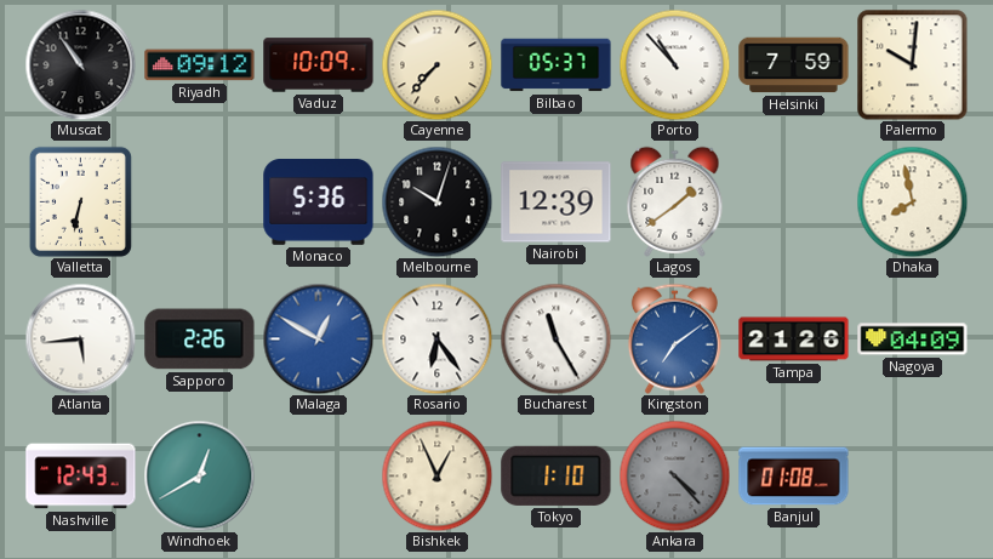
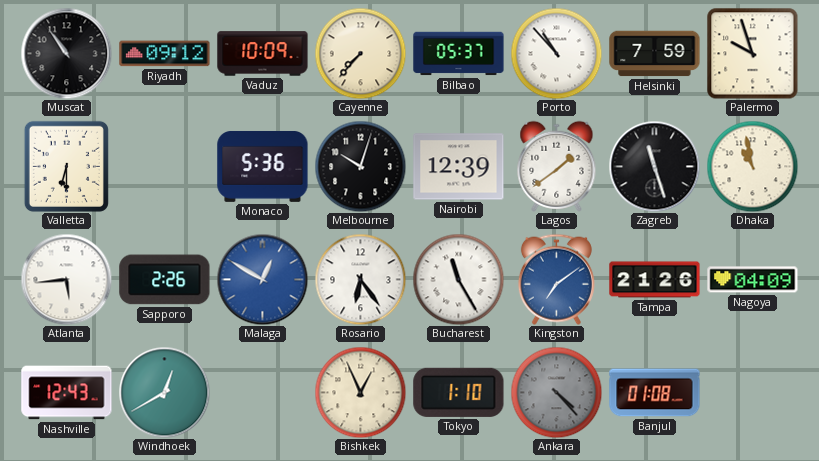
Palermo: 10:01 -> 9:57
Valletta: 6:32 -> 6:30
Zagreb: none -> 11:27
Dhaka: 7:58 -> 10:58
